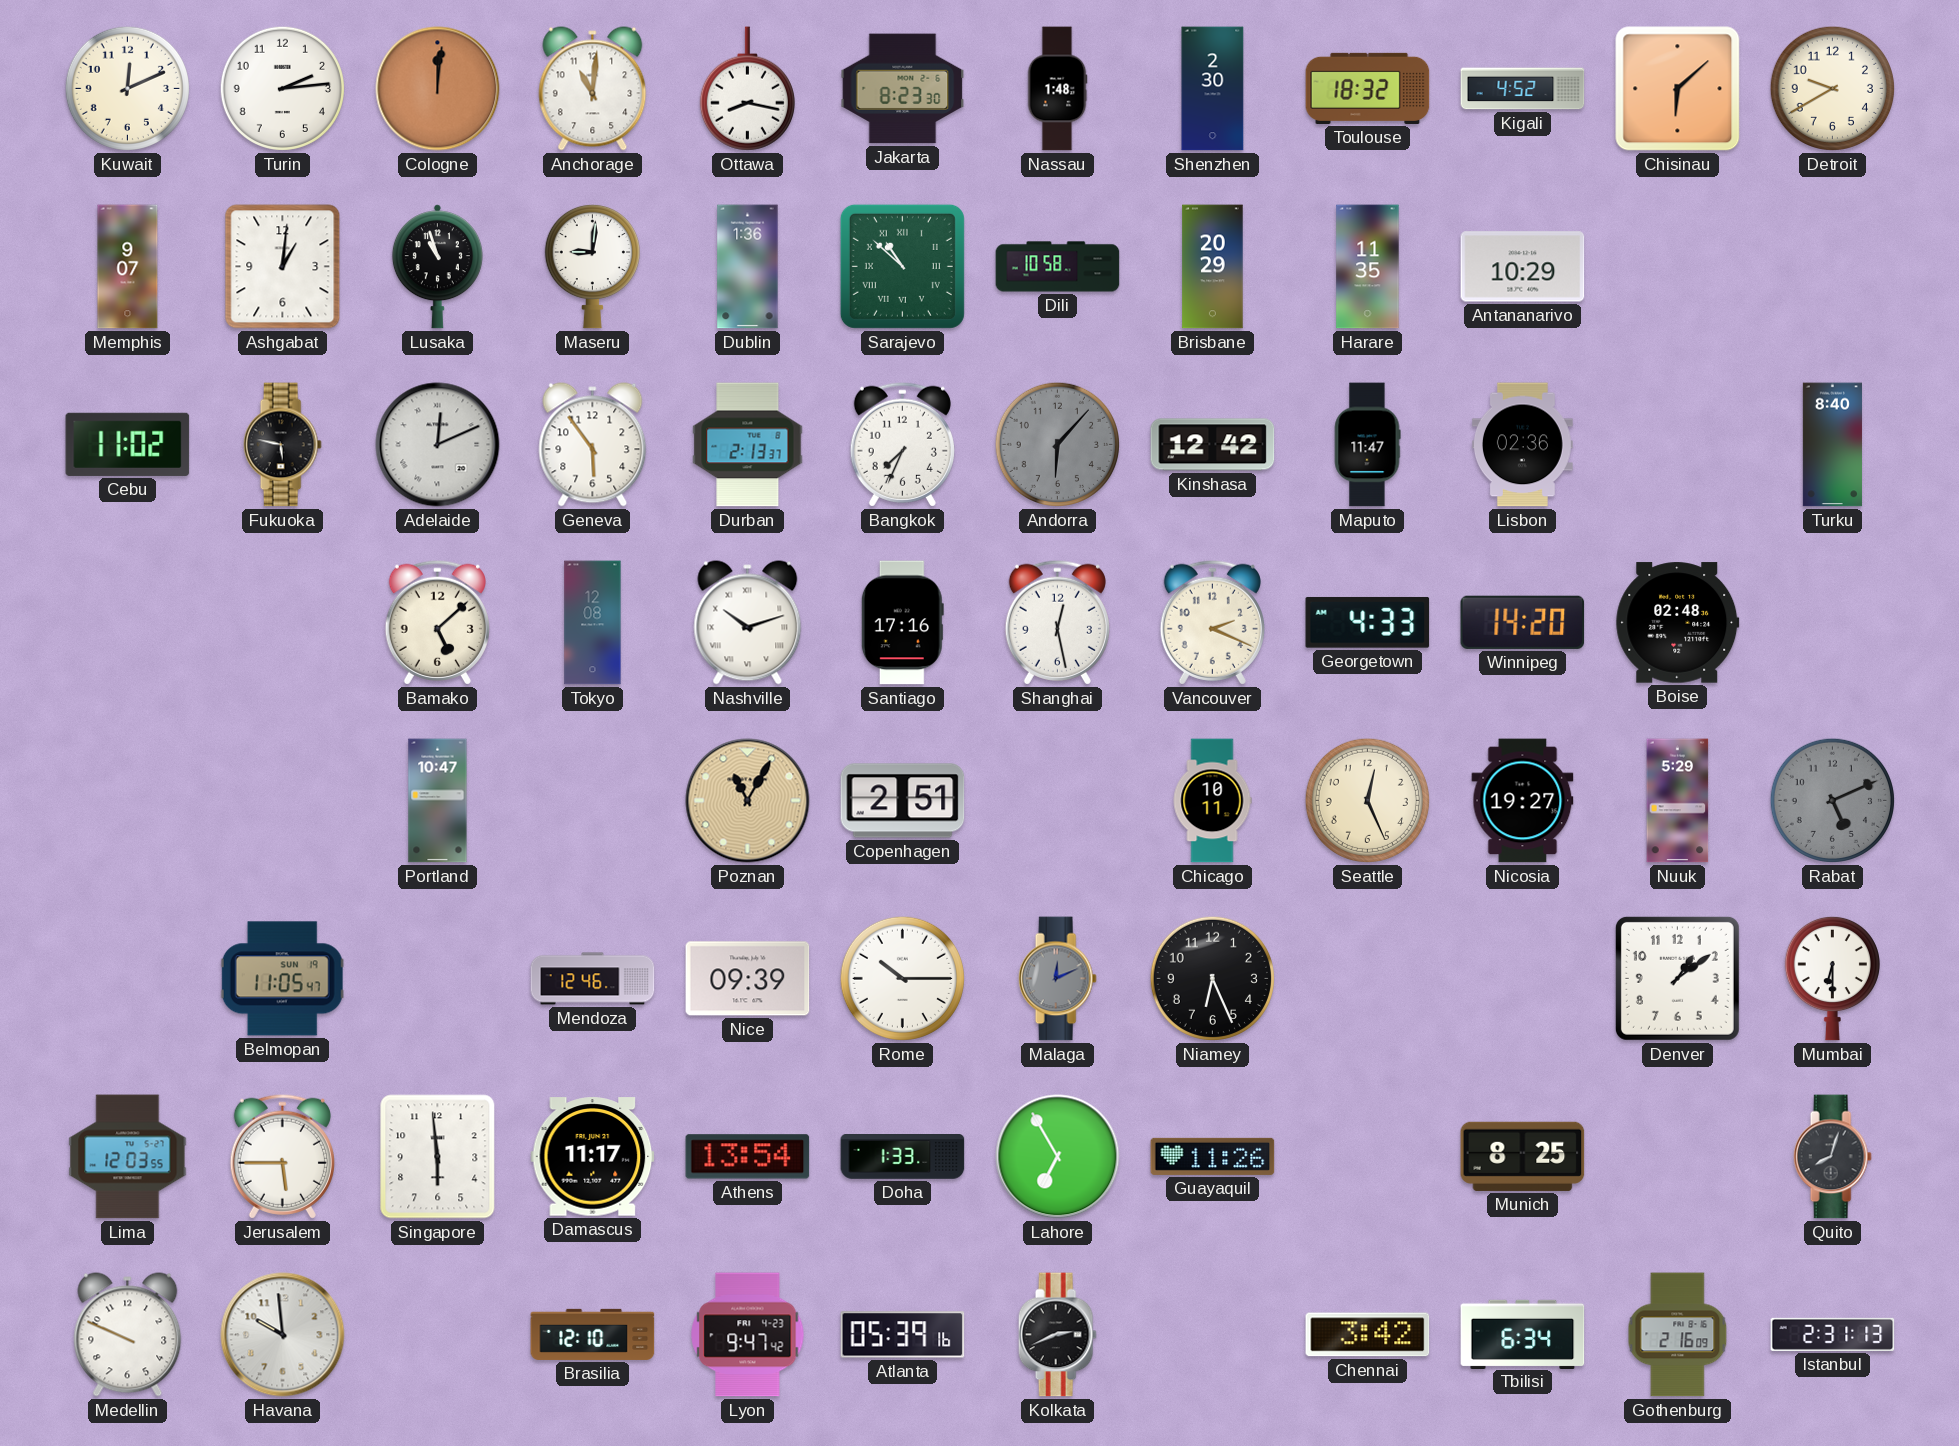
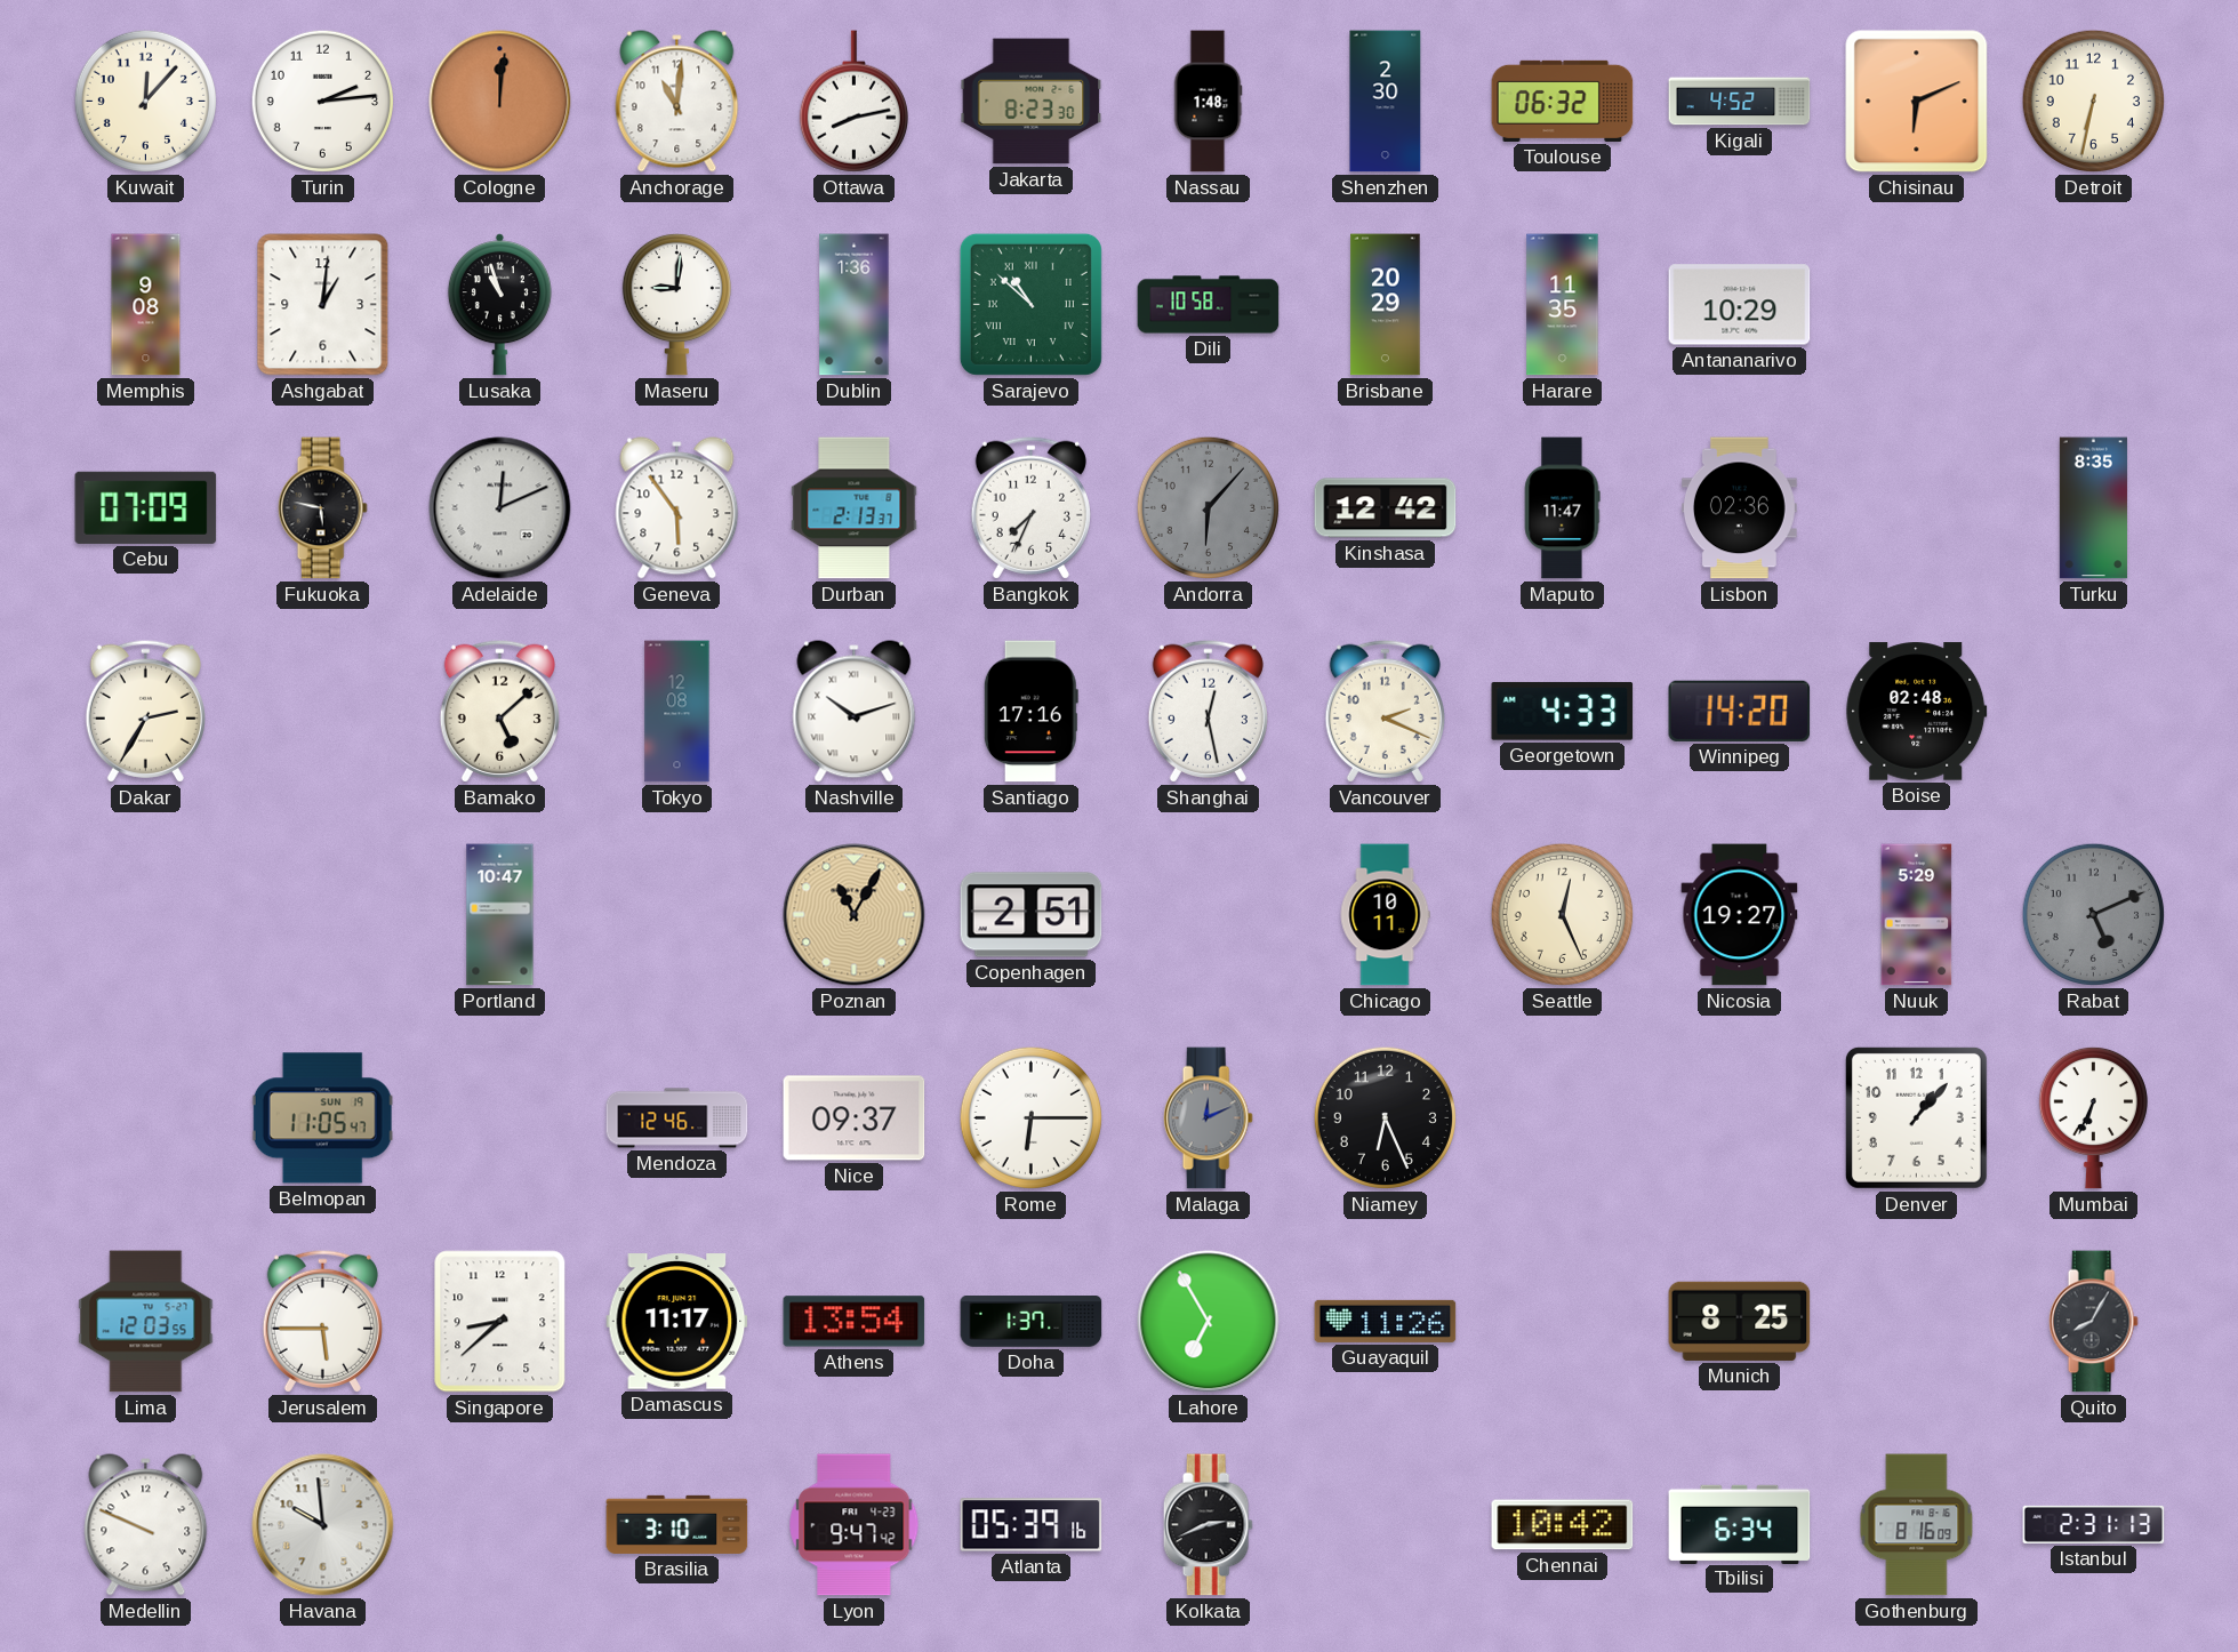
Kuwait: 12:11 -> 12:07
Ottawa: 8:17 -> 8:13
Toulouse: 18:32 -> 06:32
Chisinau: 6:08 -> 6:11
Detroit: 9:40 -> 6:32
Memphis: 9:07 -> 9:08
Cebu: 11:02 -> 07:09
Turku: 8:40 -> 8:35
Dakar: none -> 2:35
Nice: 09:39 -> 09:37
Rome: 10:15 -> 6:15
Denver: 1:09 -> 1:07
Mumbai: 6:30 -> 6:34
Singapore: 5:59 -> 8:38
Doha: 1:33 -> 1:37
Quito: 8:03 -> 8:05
Brasilia: 12:10 -> 3:10
Chennai: 3:42 -> 10:42
Gothenburg: 2:16 -> 8:16
